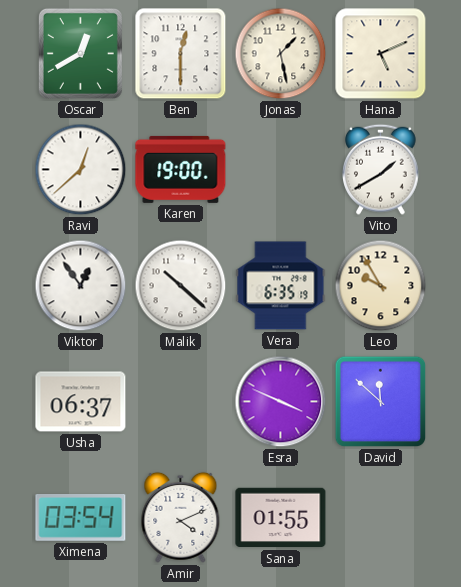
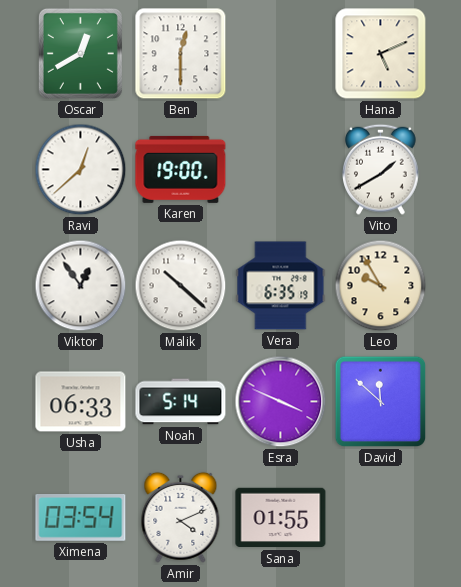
Jonas: 1:28 -> none
Usha: 06:37 -> 06:33
Noah: none -> 5:14
